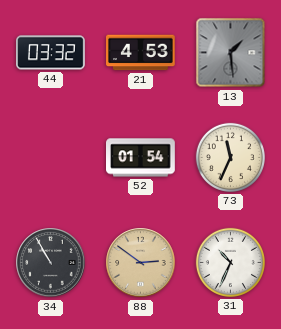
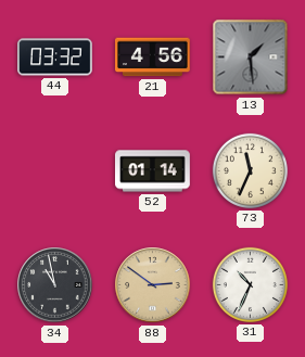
21: 4:53 -> 4:56
52: 01:54 -> 01:14
34: 10:55 -> 10:58
